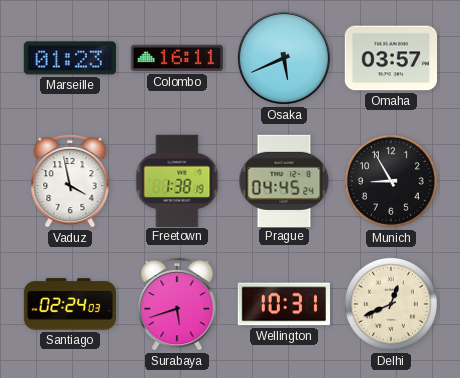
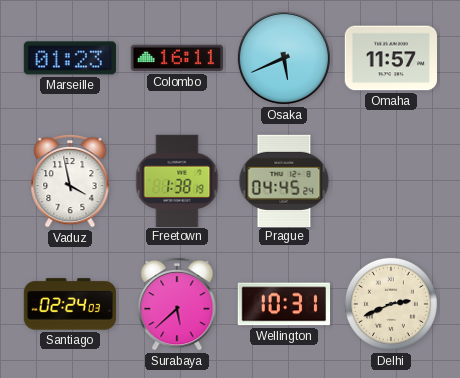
Omaha: 03:57 -> 11:57
Munich: 8:55 -> none
Surabaya: 5:42 -> 5:38
Delhi: 12:41 -> 2:41
